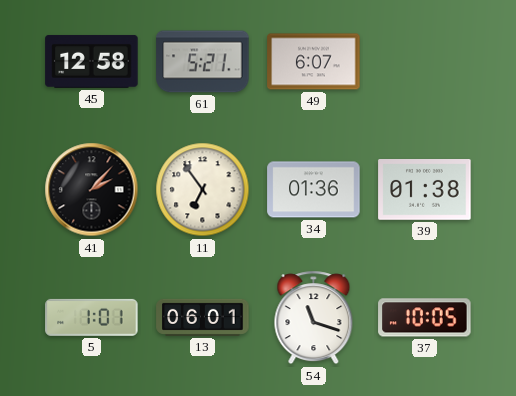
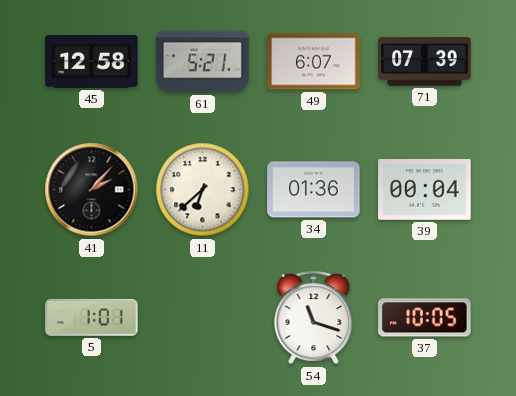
71: none -> 07:39
11: 6:54 -> 6:38
39: 01:38 -> 00:04
13: 06:01 -> none
